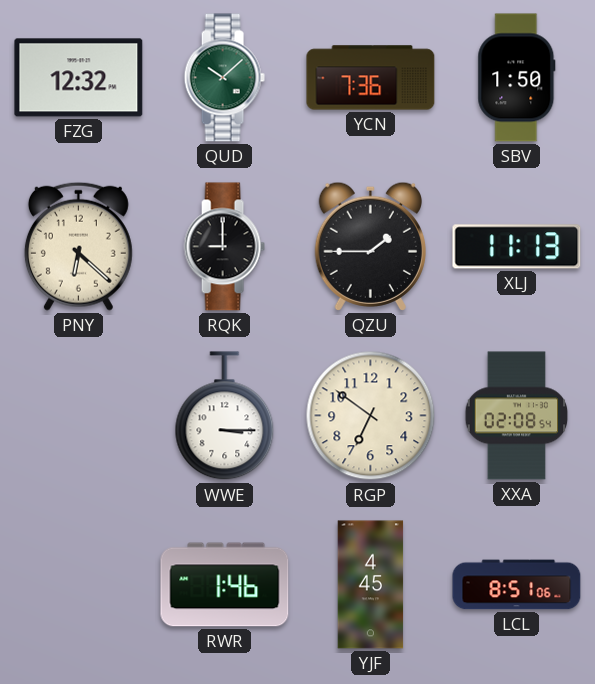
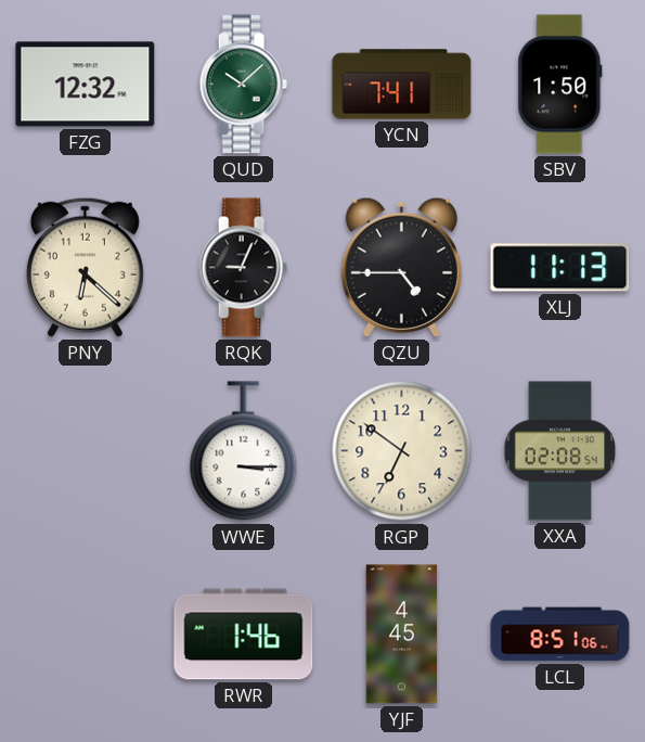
YCN: 7:36 -> 7:41
RQK: 9:00 -> 9:04
QZU: 1:45 -> 4:45
